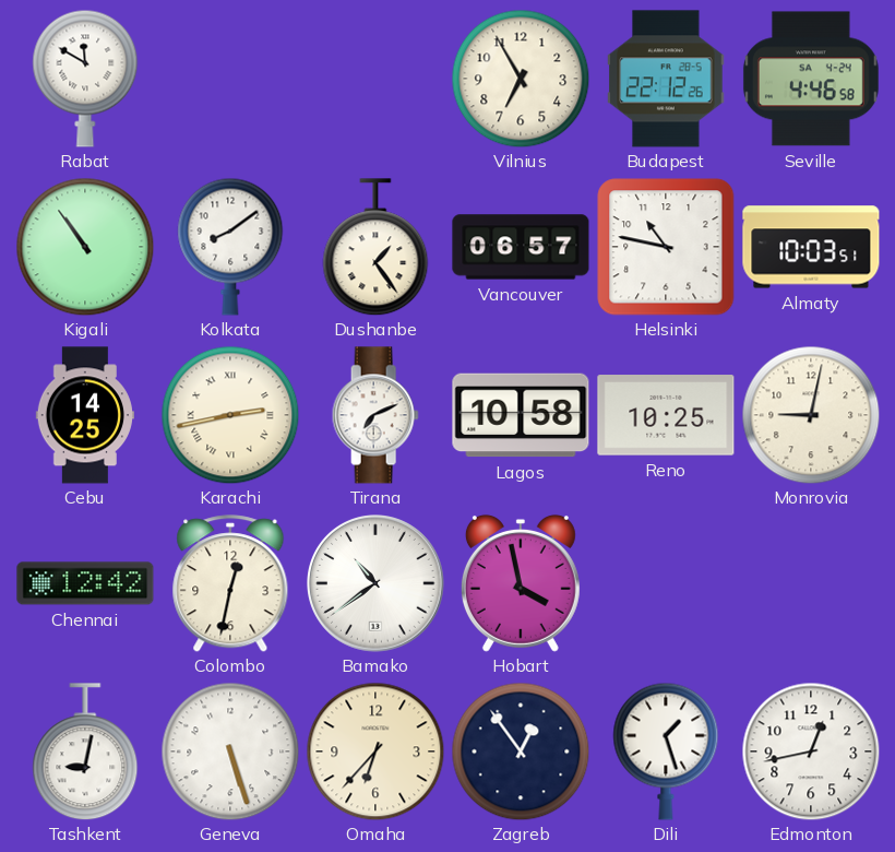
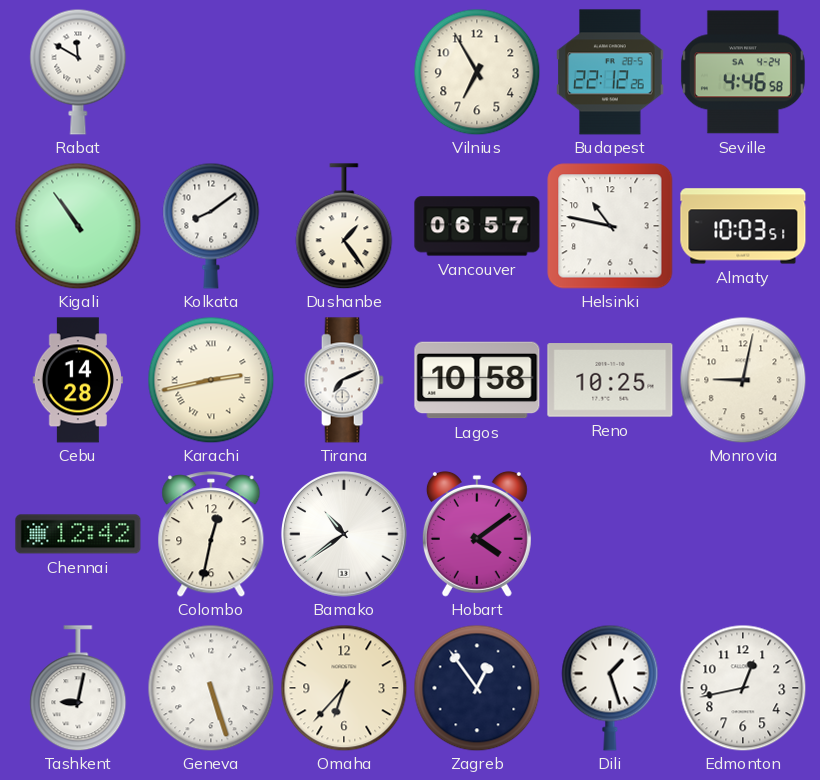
Cebu: 14:25 -> 14:28
Hobart: 3:58 -> 4:09
